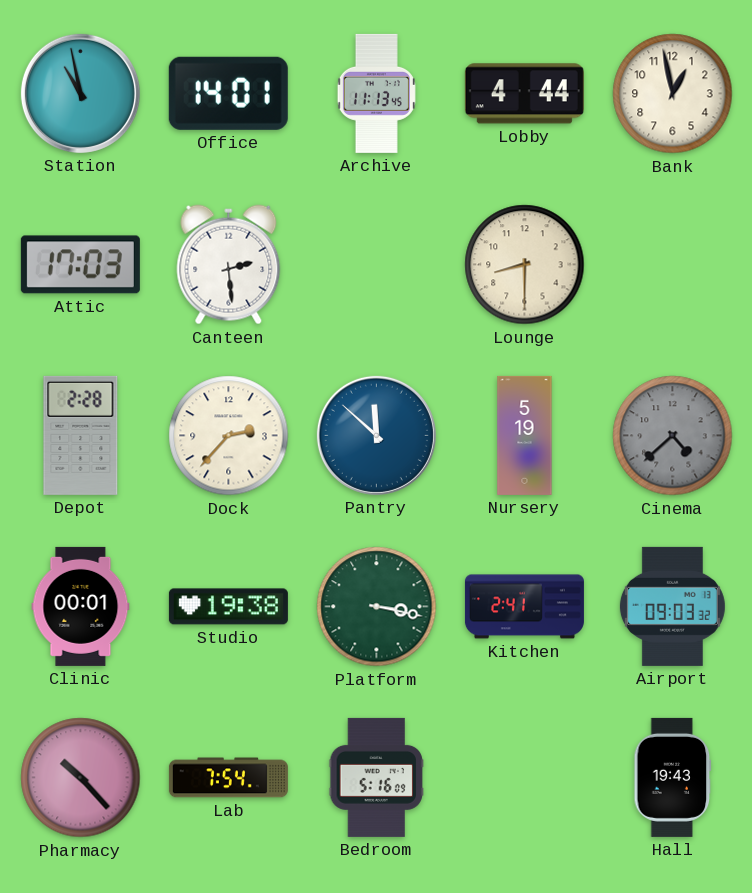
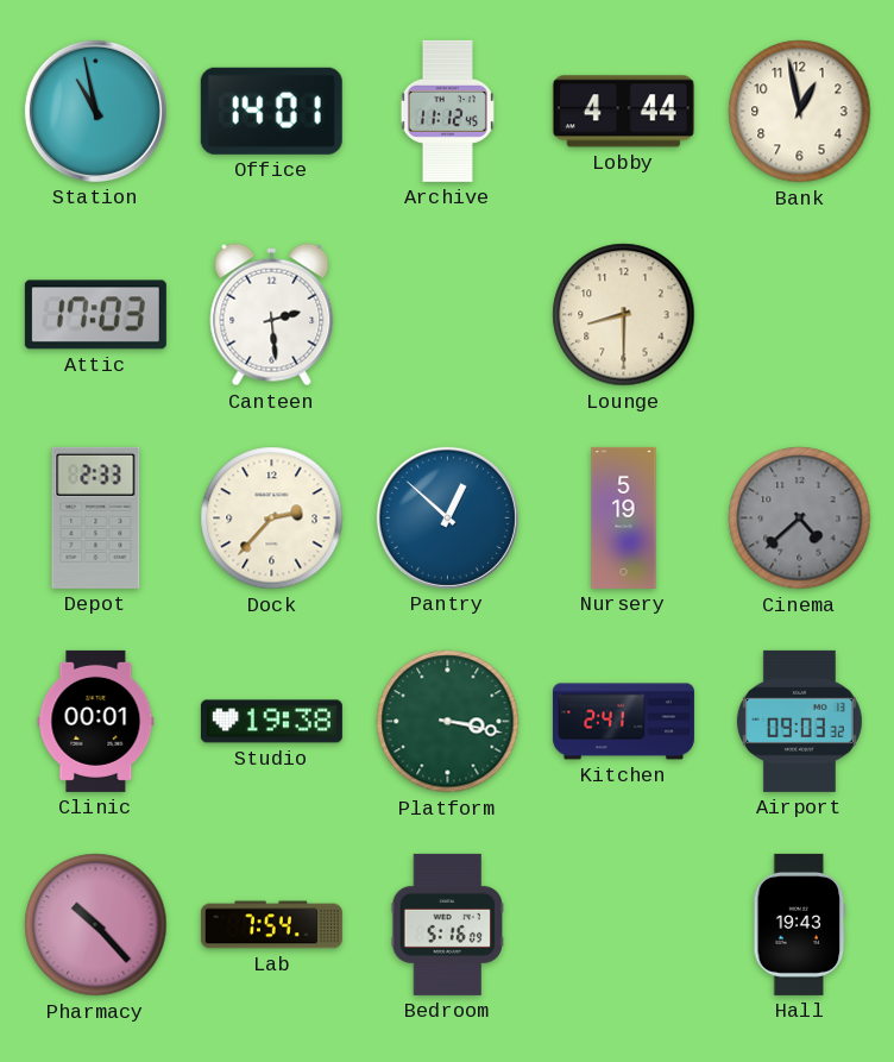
Archive: 11:13 -> 11:12
Depot: 2:28 -> 2:33
Pantry: 11:52 -> 12:52
